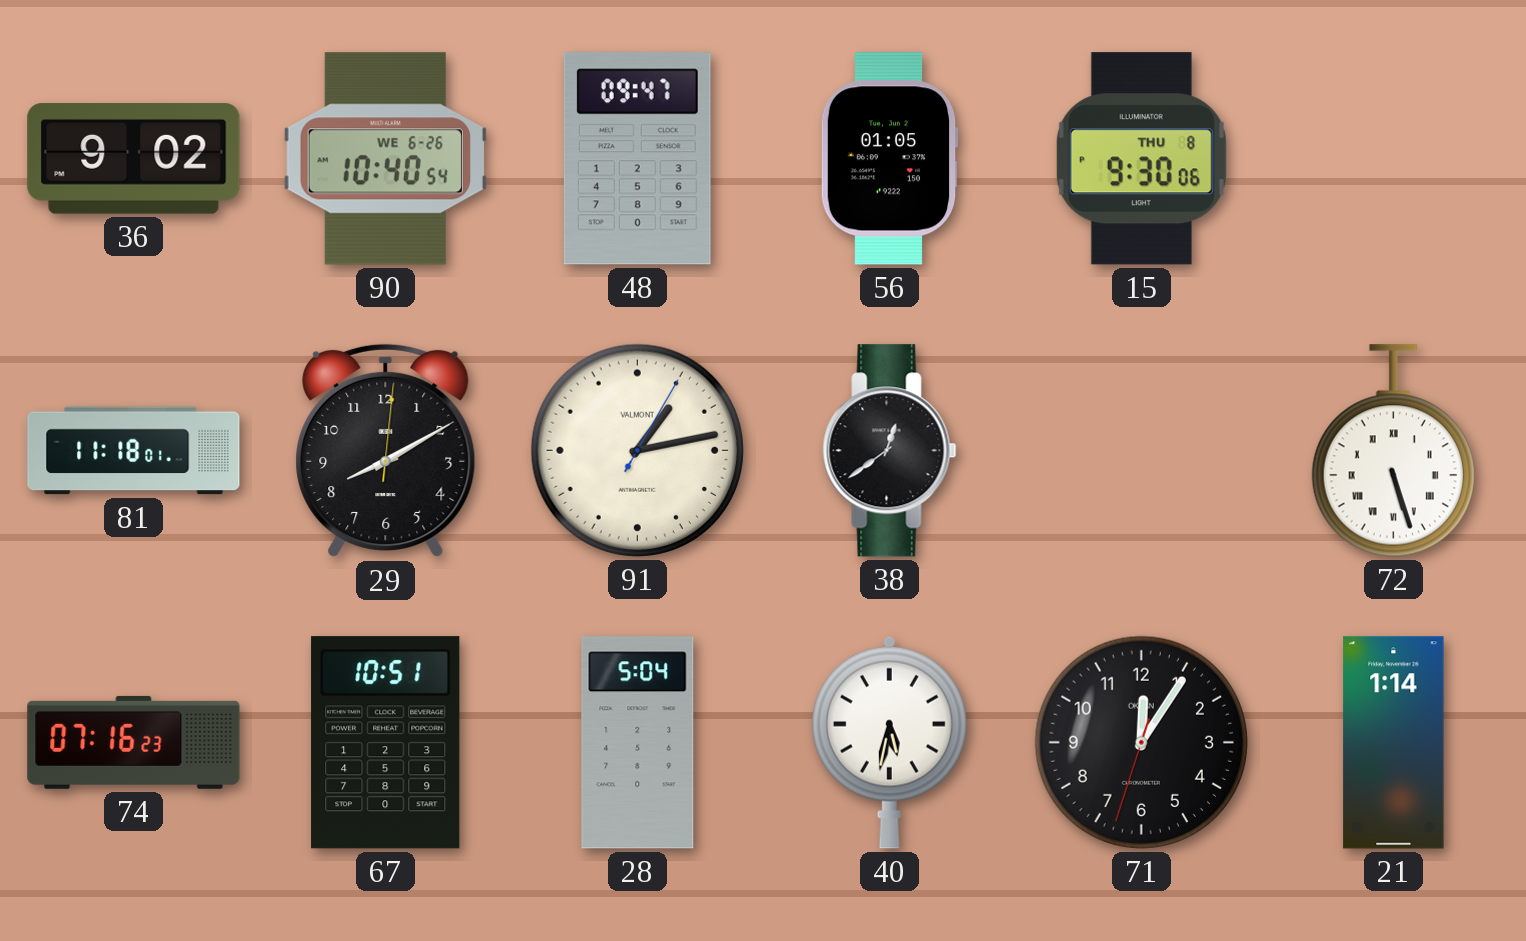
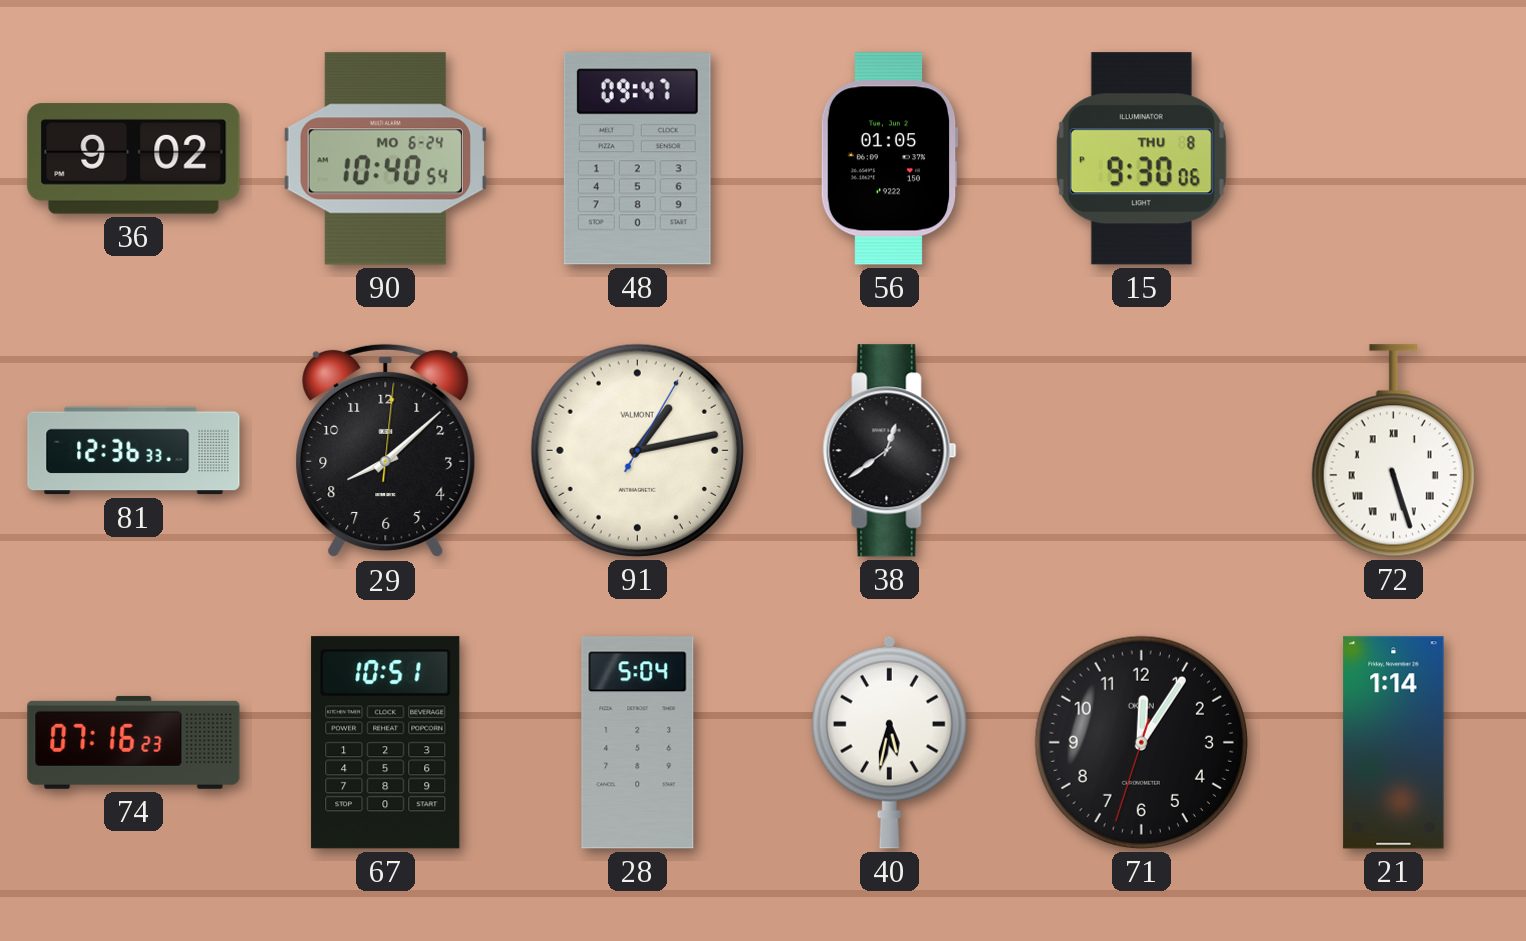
90 date: WE 6-26 -> MO 6-24
81: 11:18 -> 12:36
29: 8:10 -> 8:08
